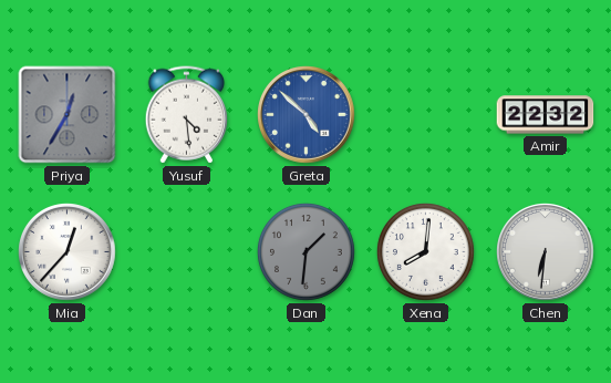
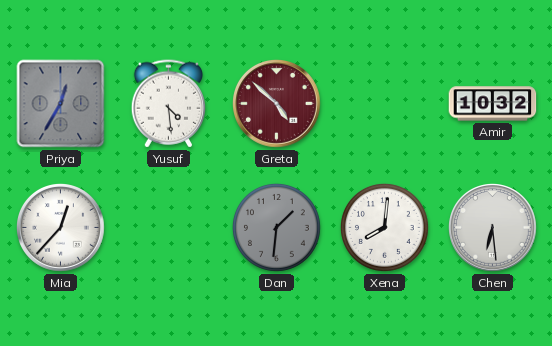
Greta dial: blue -> burgundy
Amir: 22:32 -> 10:32
Chen: 6:31 -> 6:29
